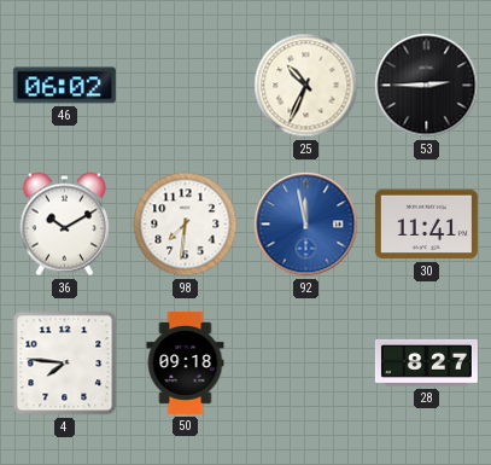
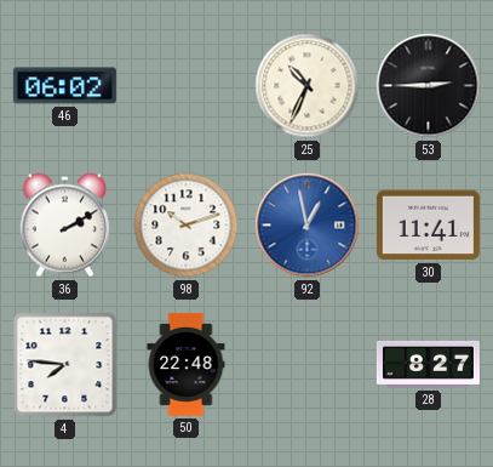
36: 10:10 -> 2:10
98: 7:31 -> 10:12
92: 11:58 -> 12:58
50: 09:18 -> 22:48
